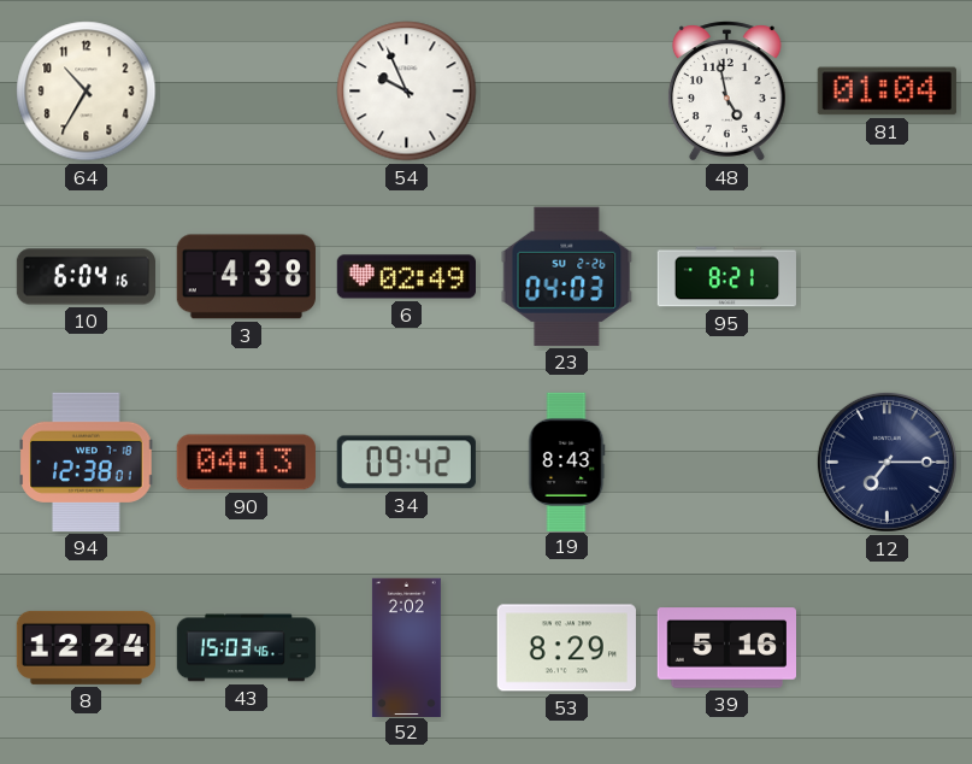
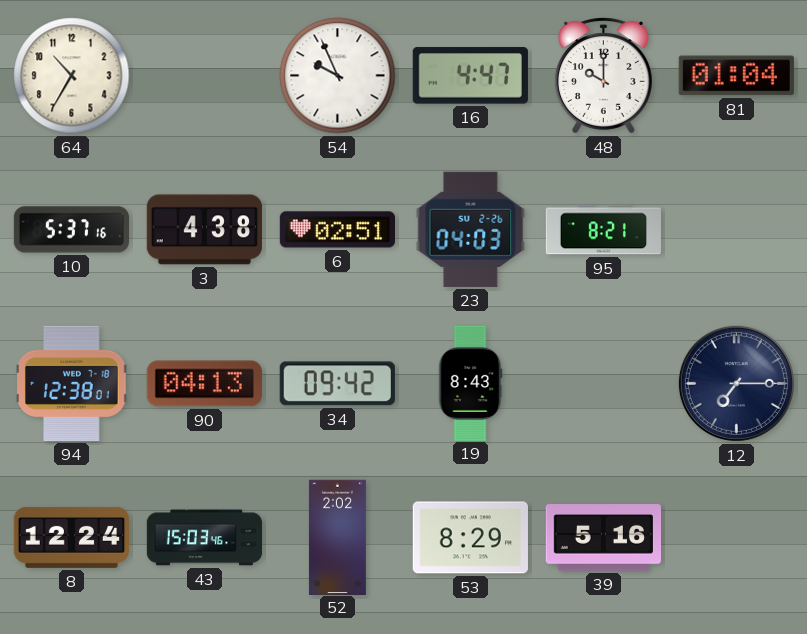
16: none -> 4:47
48: 4:58 -> 10:00
10: 6:04 -> 5:37
6: 02:49 -> 02:51
